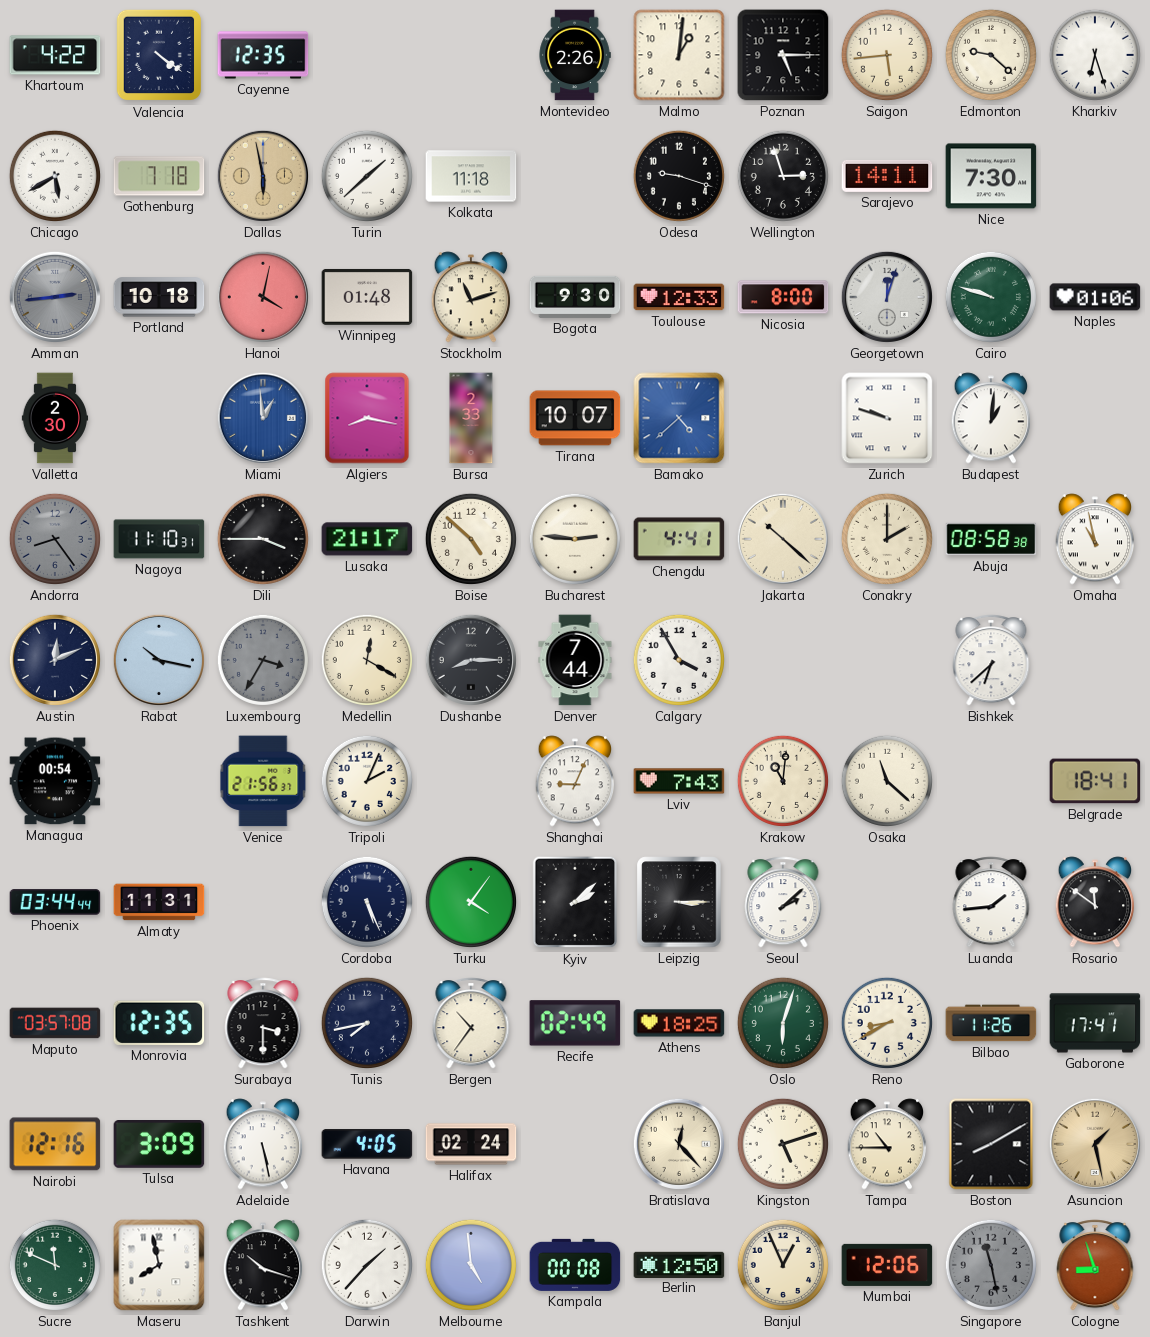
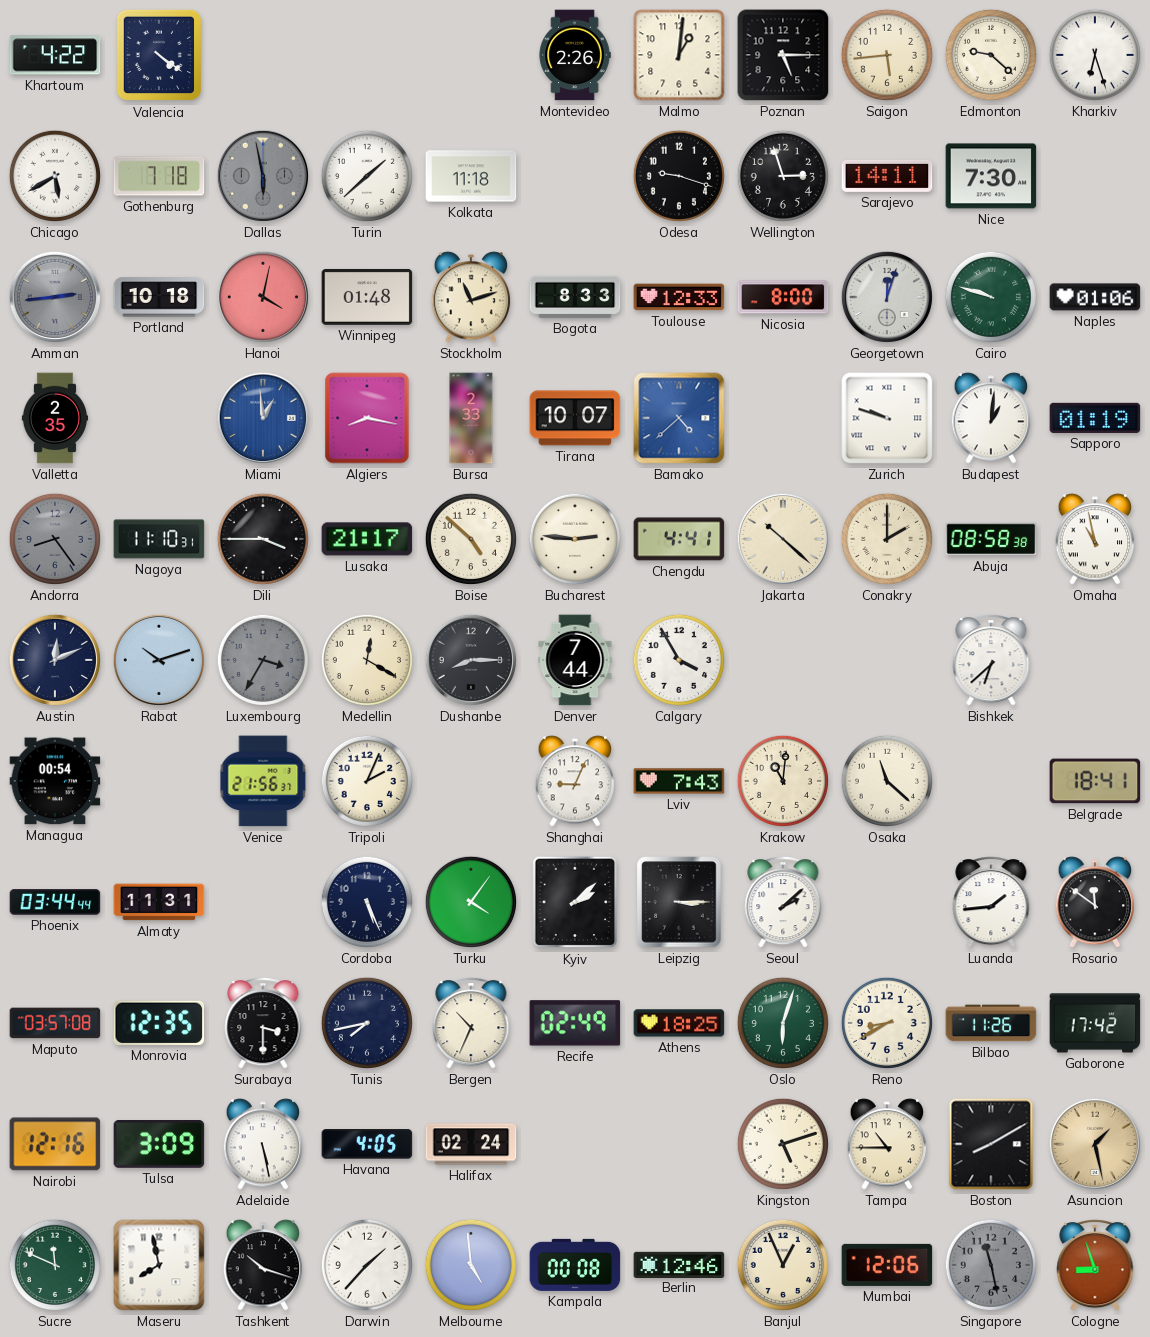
Cayenne: 12:35 -> none
Dallas dial: champagne -> grey
Bogota: 9:30 -> 8:33
Valletta: 2:30 -> 2:35
Sapporo: none -> 01:19
Rabat: 10:17 -> 10:12
Bergen: 10:36 -> 10:34
Gaborone: 17:41 -> 17:42
Bratislava: 12:23 -> none
Berlin: 12:50 -> 12:46
